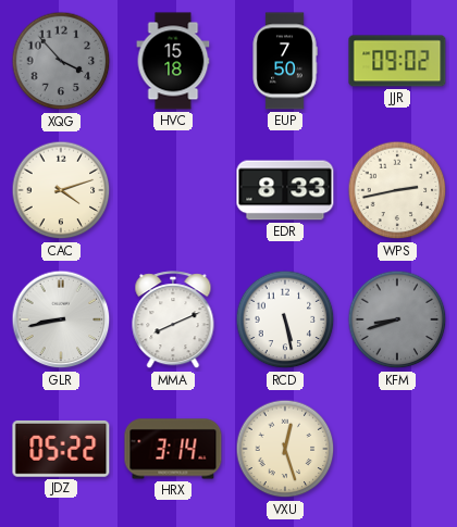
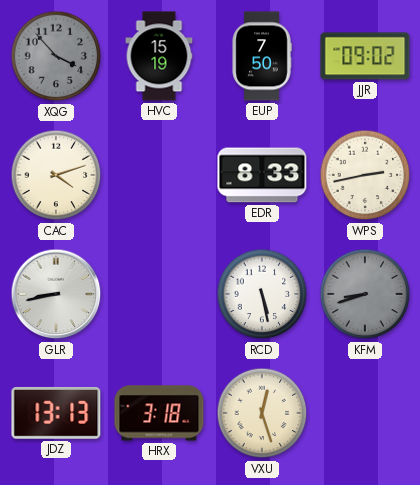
HVC: 15:18 -> 15:19
MMA: 8:11 -> none
JDZ: 05:22 -> 13:13
HRX: 3:14 -> 3:18
